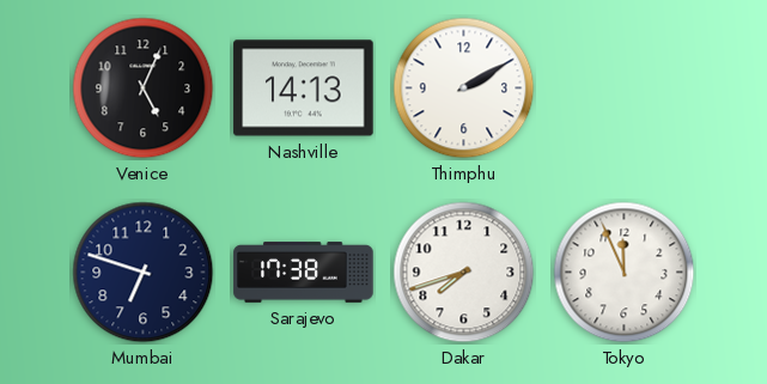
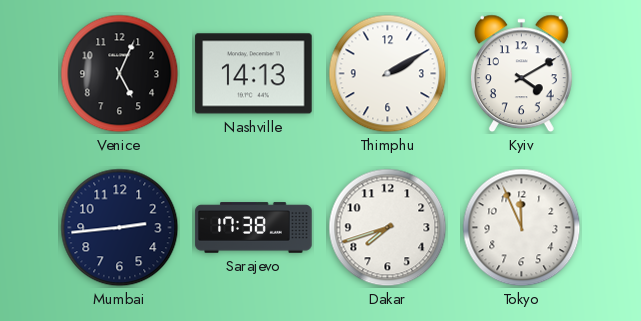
Kyiv: none -> 4:10
Mumbai: 6:48 -> 2:44
